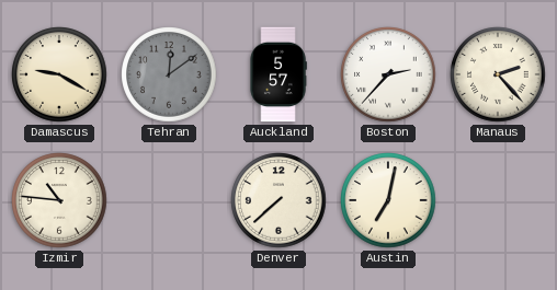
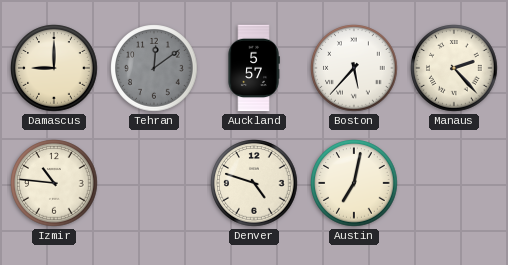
Damascus: 9:20 -> 9:00
Boston: 2:37 -> 5:37
Denver: 7:38 -> 4:48
